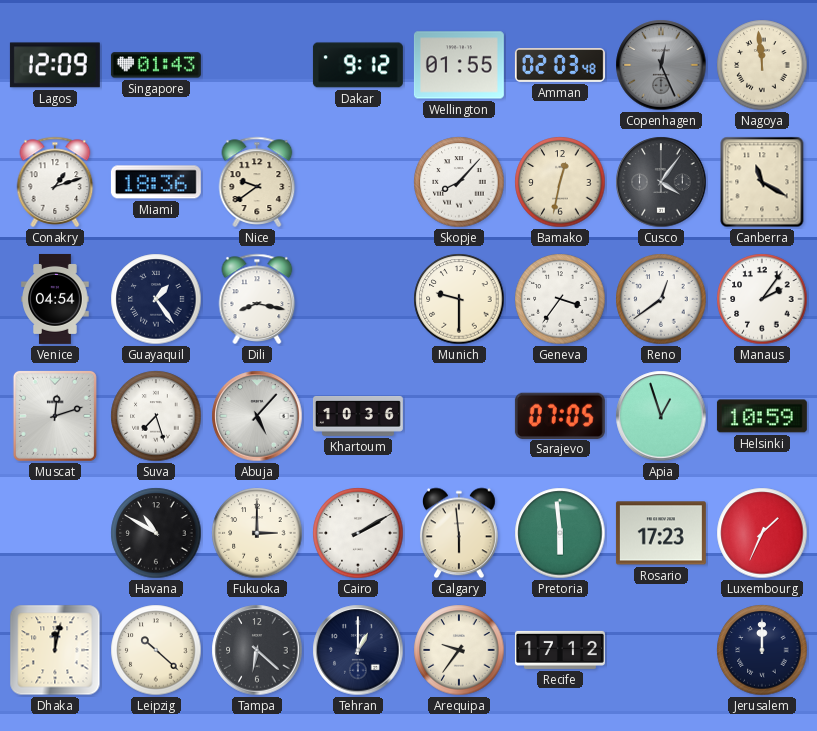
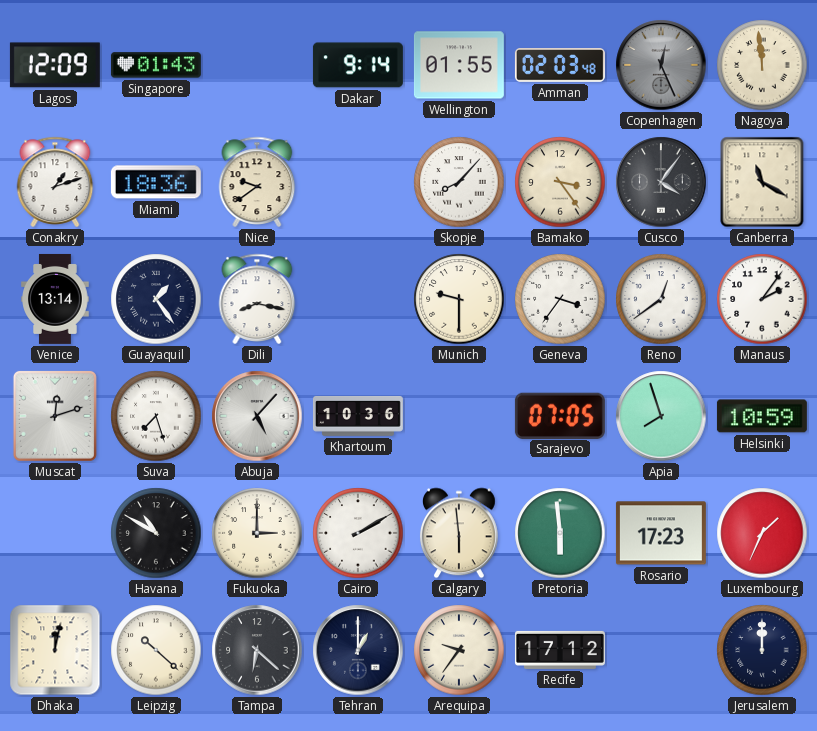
Dakar: 9:12 -> 9:14
Bamako: 12:32 -> 3:24
Venice: 04:54 -> 13:14
Apia: 12:57 -> 7:57
